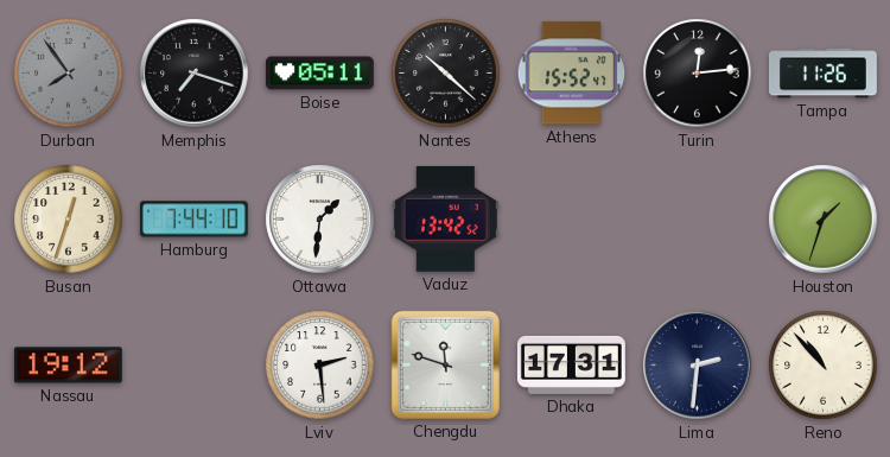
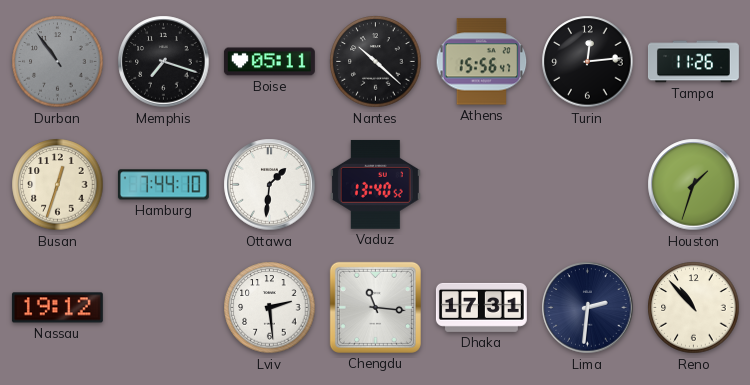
Durban: 7:54 -> 10:54
Athens: 15:52 -> 15:56
Vaduz: 13:42 -> 13:40
Chengdu: 11:48 -> 11:16
